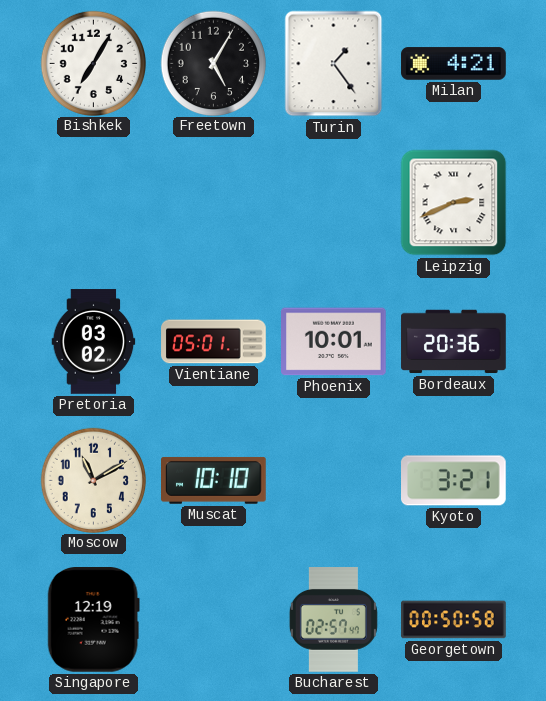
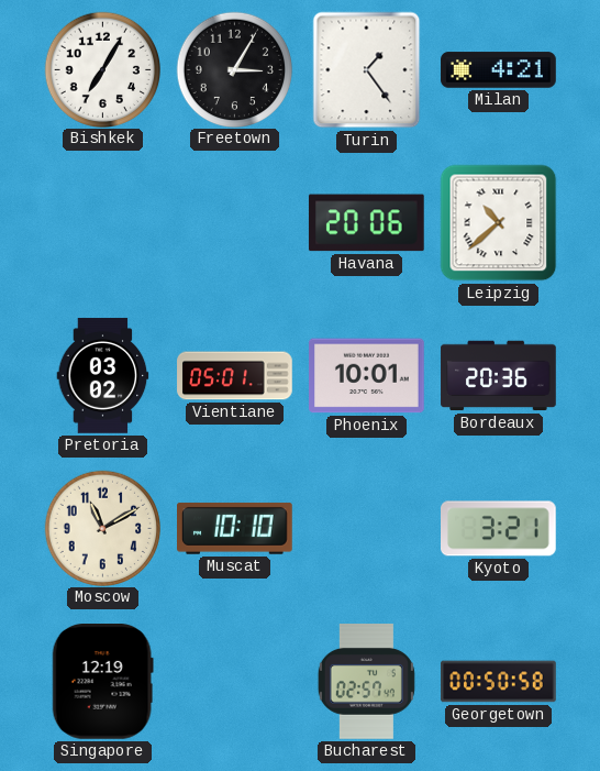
Freetown: 5:05 -> 3:05
Havana: none -> 20:06
Leipzig: 2:41 -> 10:38
